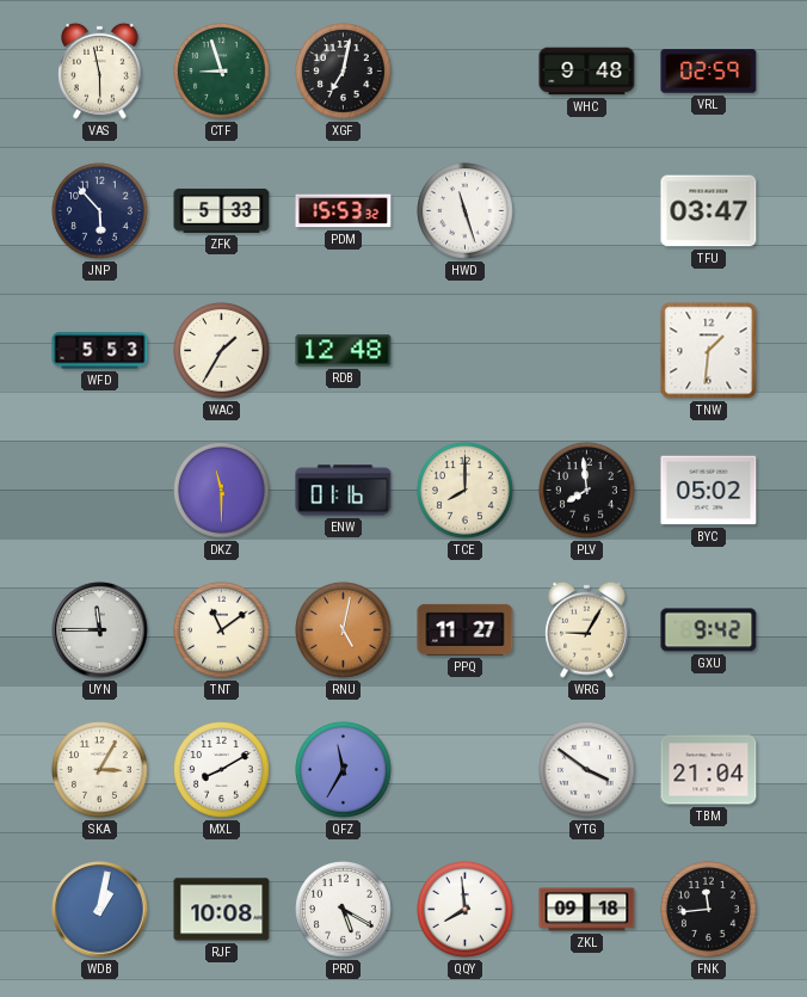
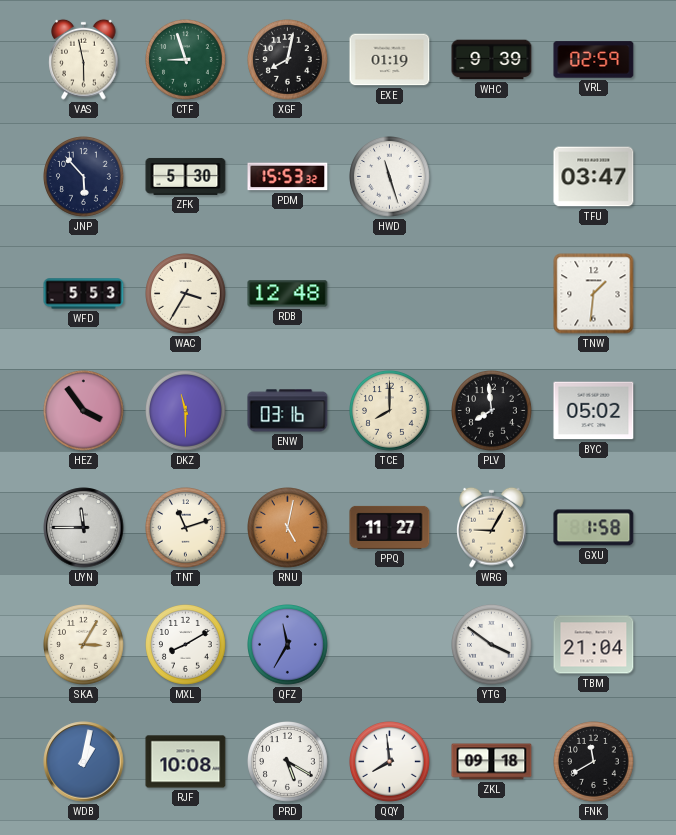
XGF: 7:02 -> 8:02
EXE: none -> 01:19
WHC: 9:48 -> 9:39
ZFK: 5:33 -> 5:30
WAC: 1:35 -> 3:35
HEZ: none -> 3:54
ENW: 01:16 -> 03:16
TNT: 11:09 -> 11:12
GXU: 9:42 -> 1:58
FNK: 11:44 -> 11:40
